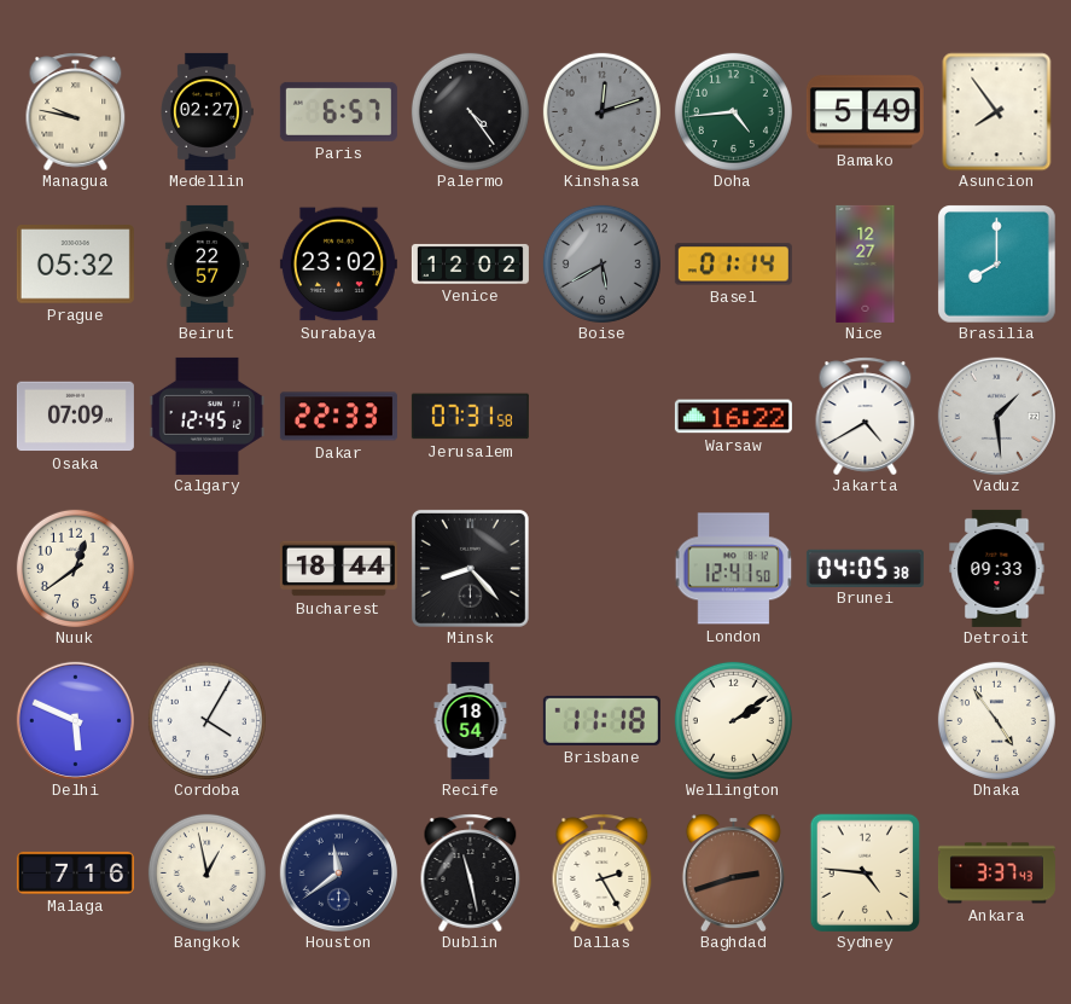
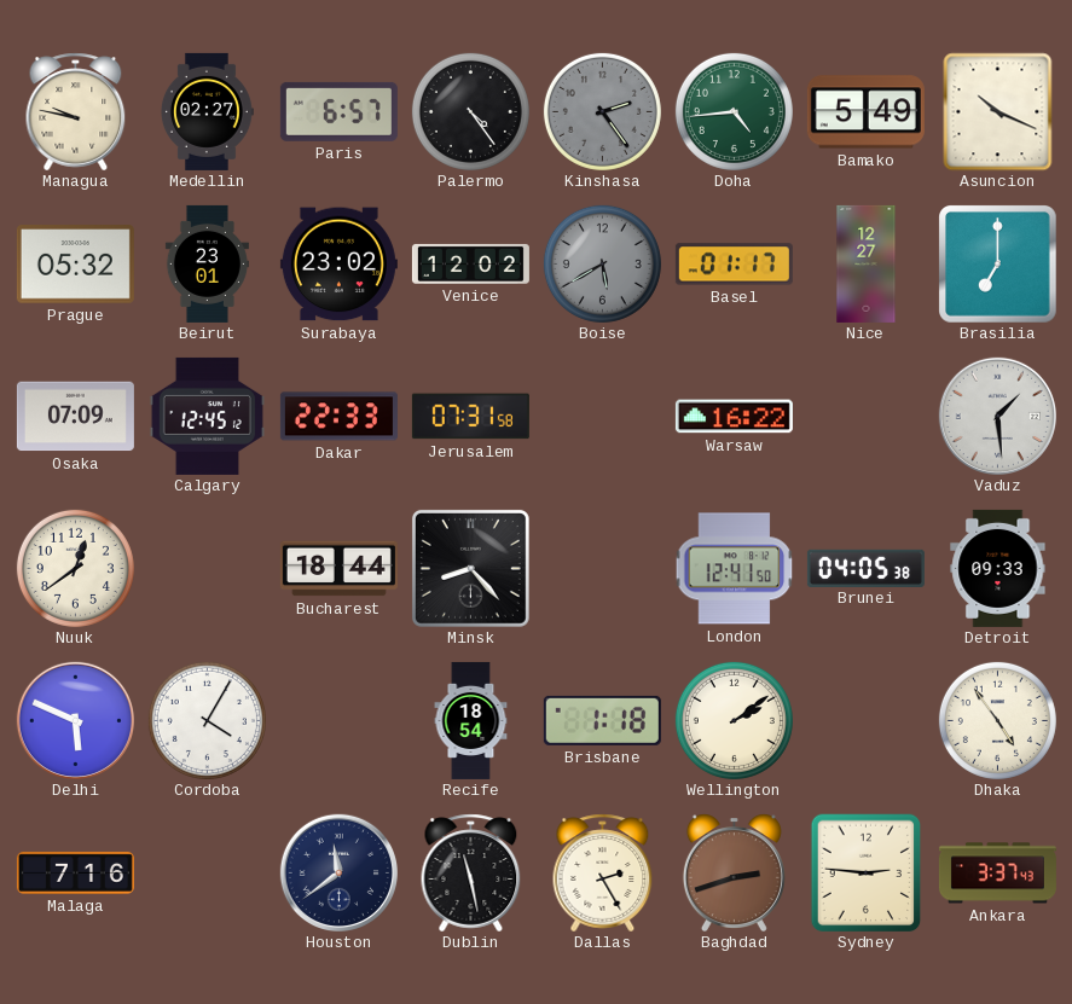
Kinshasa: 12:12 -> 2:24
Asuncion: 7:54 -> 10:19
Beirut: 22:57 -> 23:01
Basel: 01:14 -> 01:17
Brasilia: 8:00 -> 7:00
Jakarta: 4:40 -> none
Brisbane: 11:18 -> 1:18
Bangkok: 12:58 -> none
Sydney: 4:46 -> 2:46
